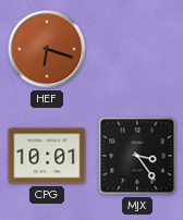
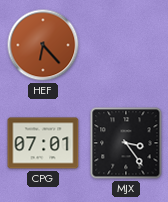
HEF: 6:18 -> 6:23
CPG: 10:01 -> 07:01
